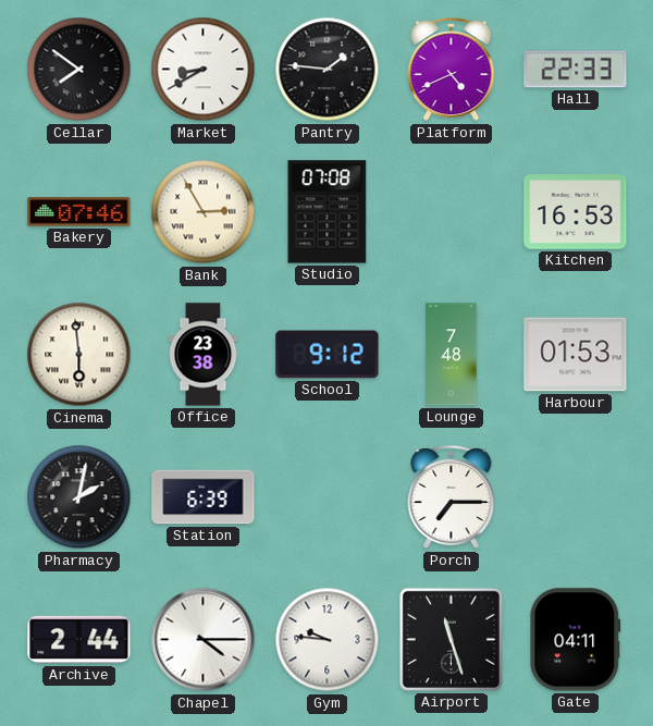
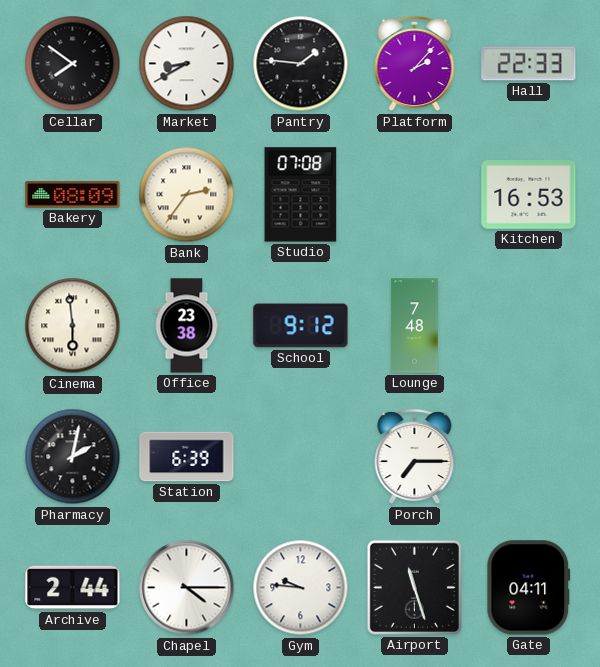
Platform: 4:41 -> 2:07
Bakery: 07:46 -> 08:09
Bank: 2:55 -> 2:36
Harbour: 01:53 -> none
